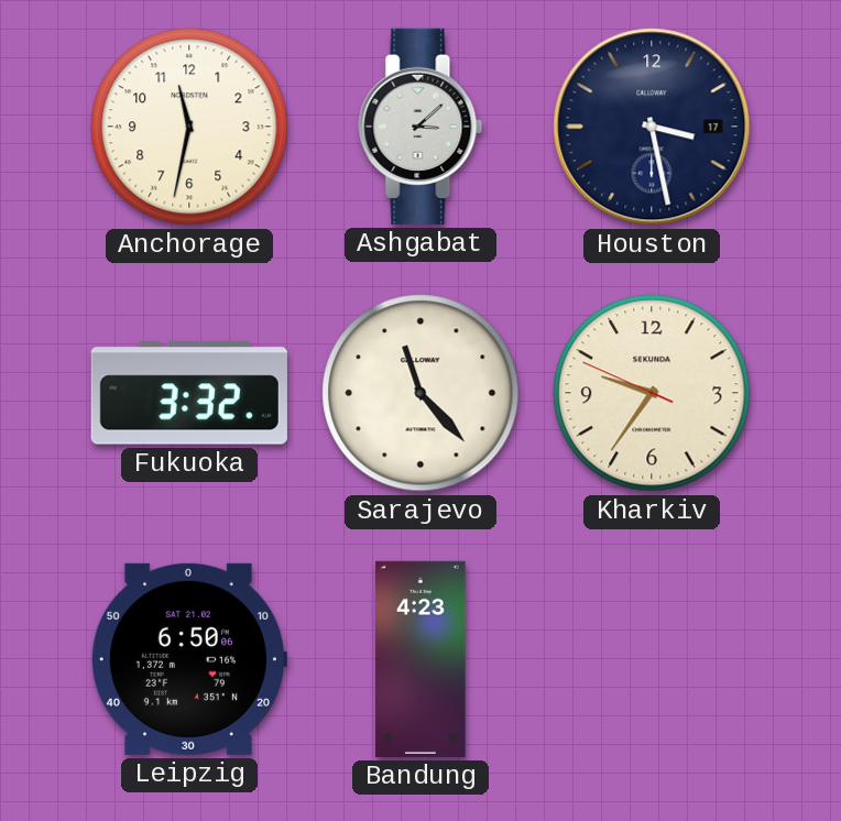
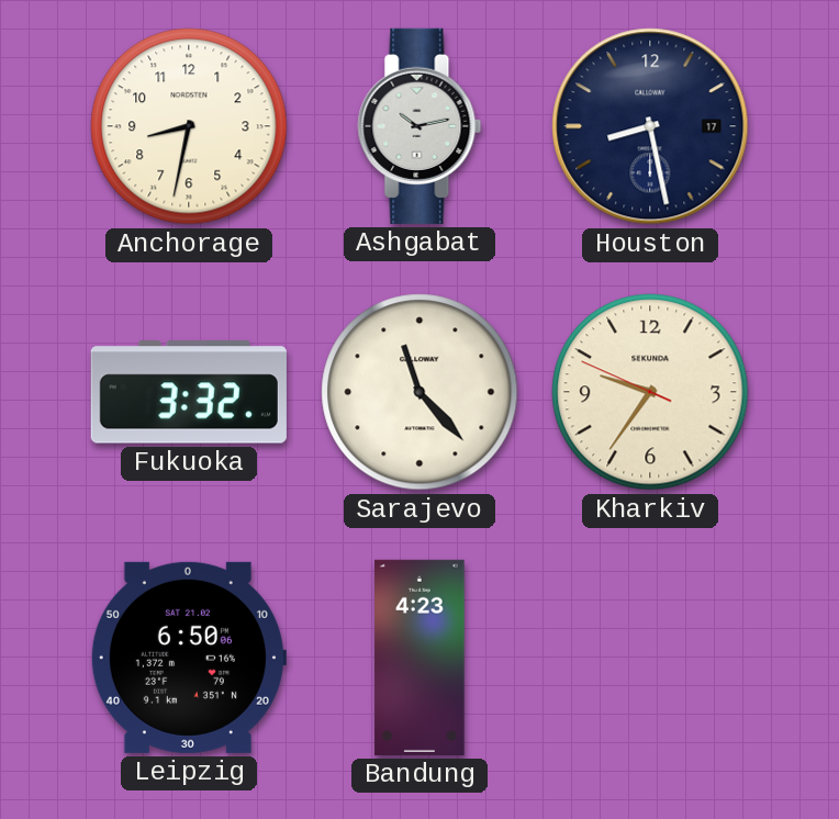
Anchorage: 11:32 -> 8:32
Ashgabat: 3:08 -> 10:13
Houston: 3:28 -> 8:28
